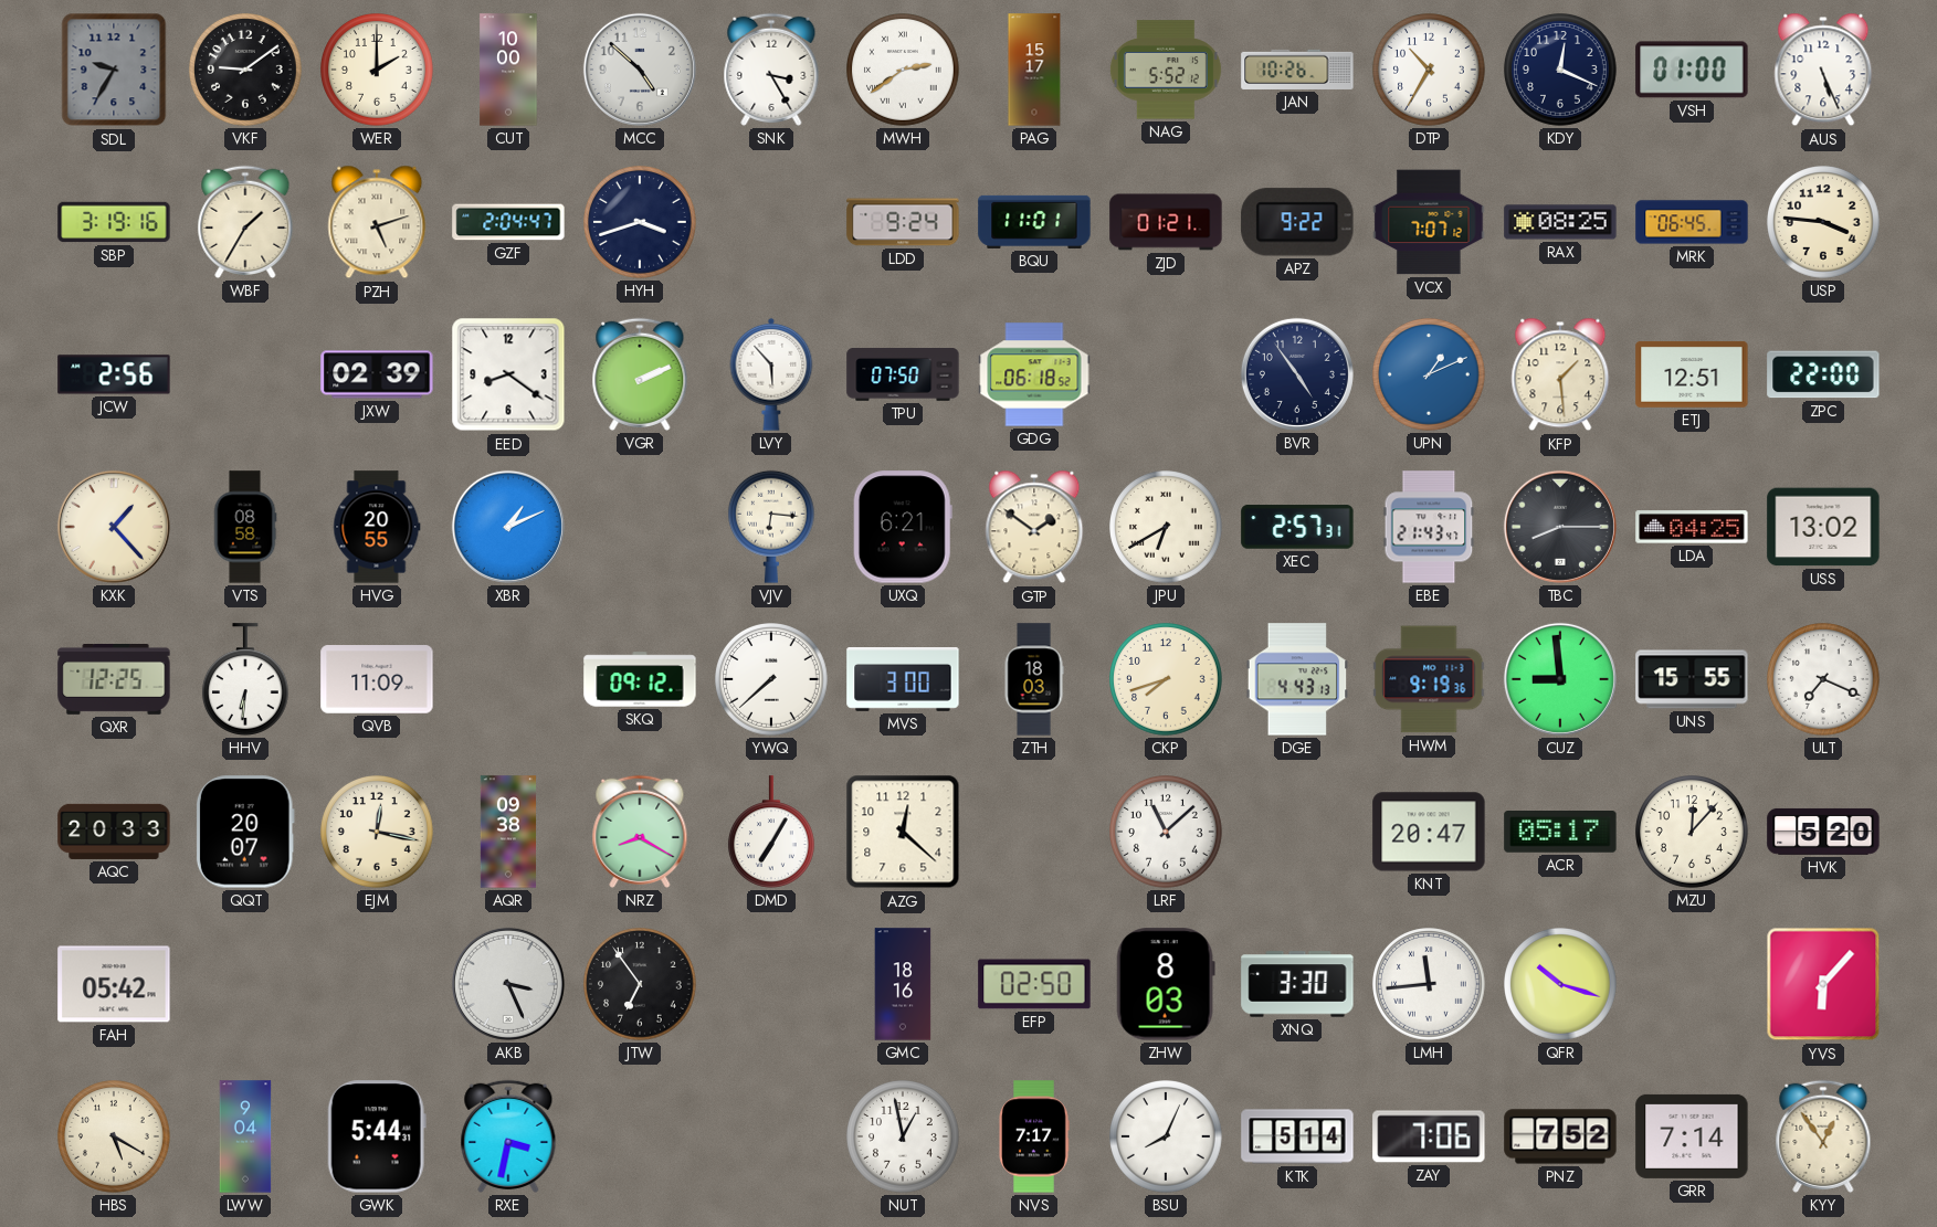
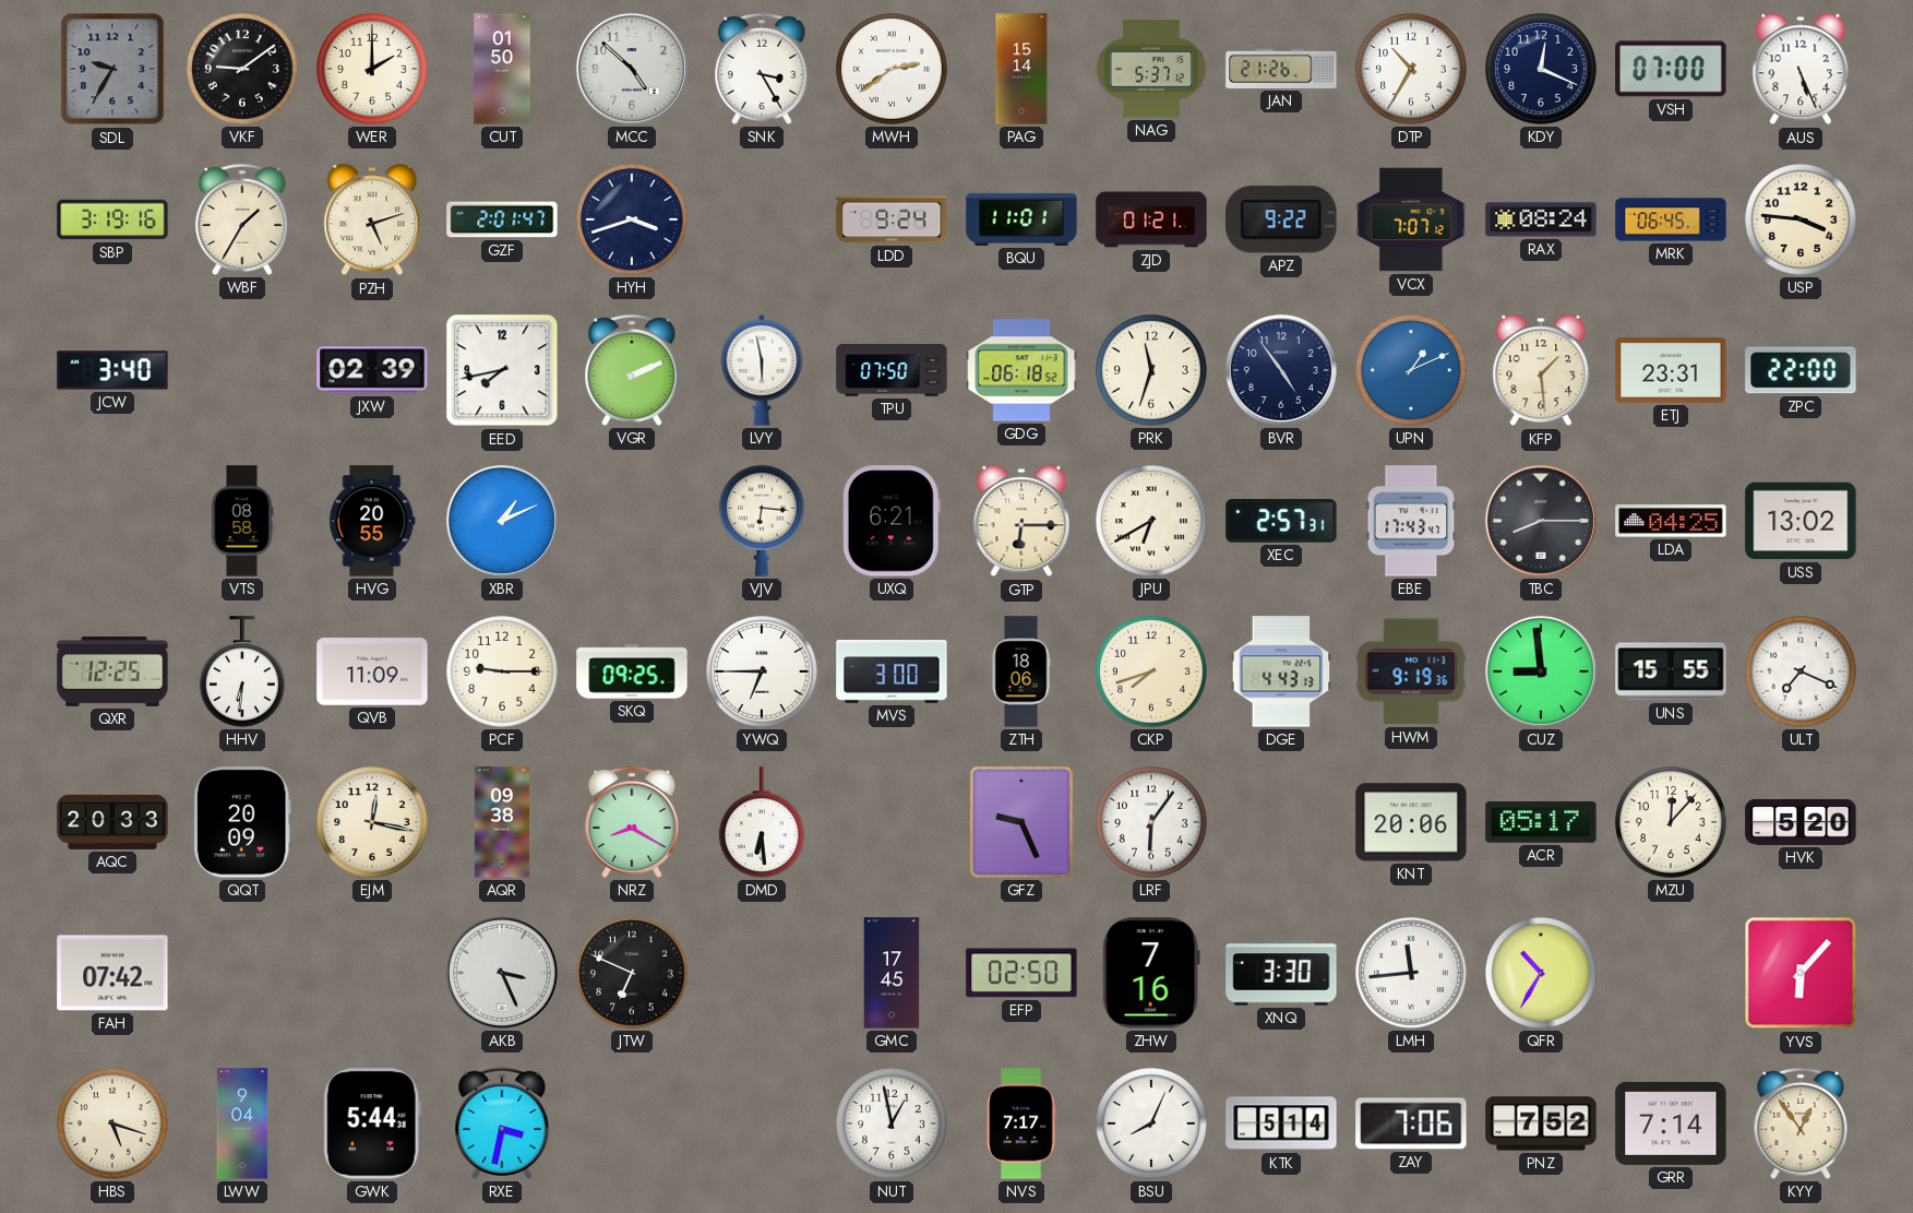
CUT: 10:00 -> 01:50
PAG: 15:17 -> 15:14
NAG: 5:52 -> 5:37
JAN: 10:26 -> 21:26
VSH: 01:00 -> 07:00
GZF: 2:04 -> 2:01
RAX: 08:25 -> 08:24
JCW: 2:56 -> 3:40
EED: 8:21 -> 7:43
LVY: 5:53 -> 5:58
PRK: none -> 11:33
ETJ: 12:51 -> 23:31
KXK: 1:23 -> none
GTP: 1:51 -> 6:15
EBE: 21:43 -> 17:43
PCF: none -> 9:15
SKQ: 09:12 -> 09:25
YWQ: 7:38 -> 6:45
ZTH: 18:03 -> 18:06
QQT: 20:07 -> 20:09
DMD: 7:05 -> 6:29
AZG: 12:22 -> none
GFZ: none -> 9:26
LRF: 11:08 -> 6:06
KNT: 20:47 -> 20:06
FAH: 05:42 -> 07:42
JTW: 6:54 -> 6:49
GMC: 18:16 -> 17:45
ZHW: 8:03 -> 7:16
QFR: 10:18 -> 10:35
HBS: 5:20 -> 5:18
GWK: 5:44:31 -> 5:44:38
